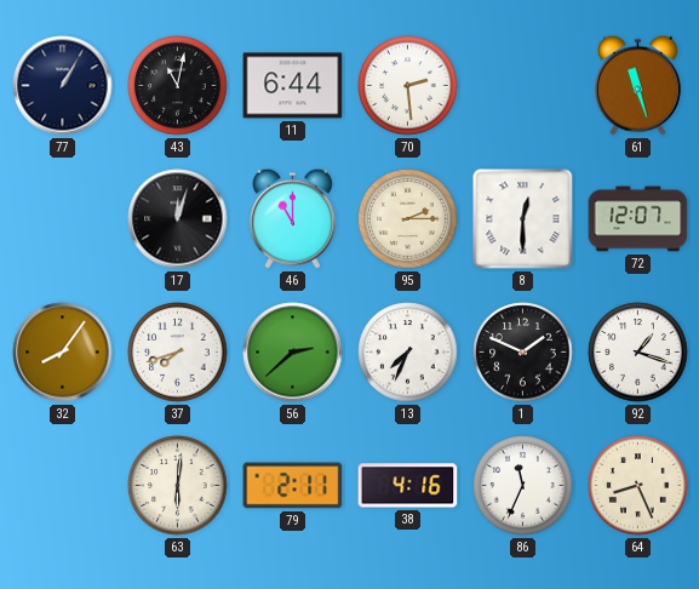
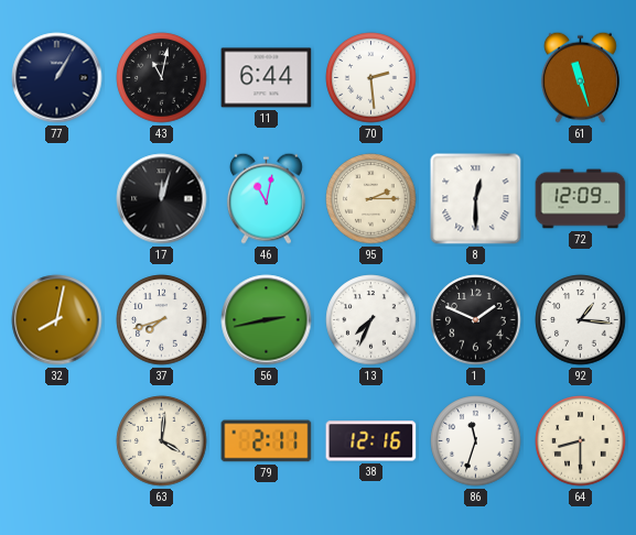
46: 11:00 -> 11:02
72: 12:07 -> 12:09
32: 8:06 -> 8:02
56: 2:38 -> 2:43
92: 1:18 -> 1:16
63: 6:01 -> 4:01
38: 4:16 -> 12:16
86: 11:34 -> 11:33
64: 8:26 -> 8:30
